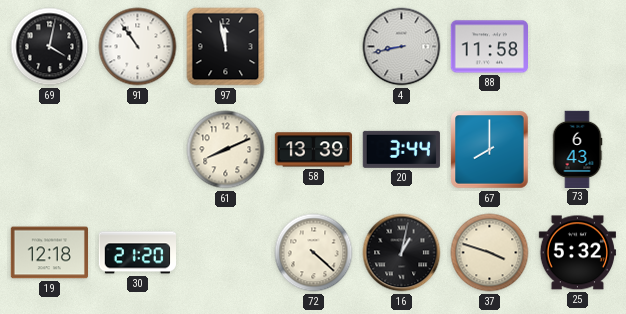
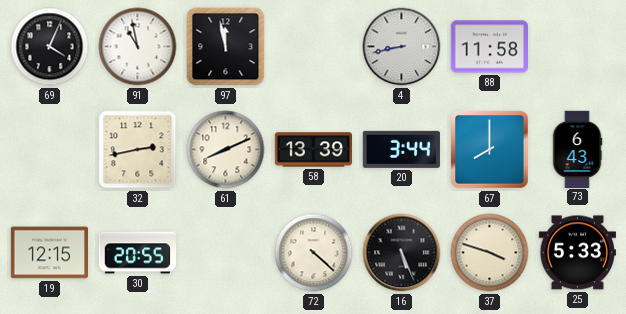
69: 4:02 -> 4:04
91: 10:54 -> 10:58
32: none -> 2:43
19: 12:18 -> 12:15
30: 21:20 -> 20:55
16: 1:02 -> 5:26
25: 5:32 -> 5:33
